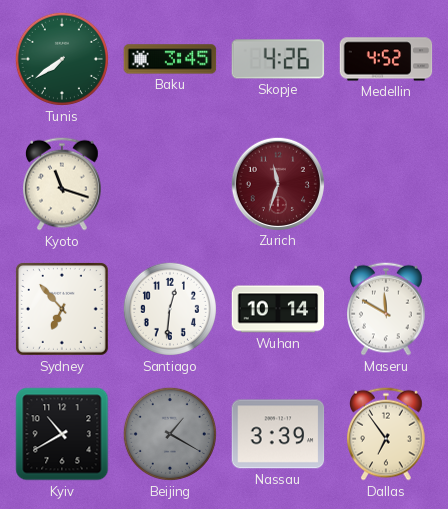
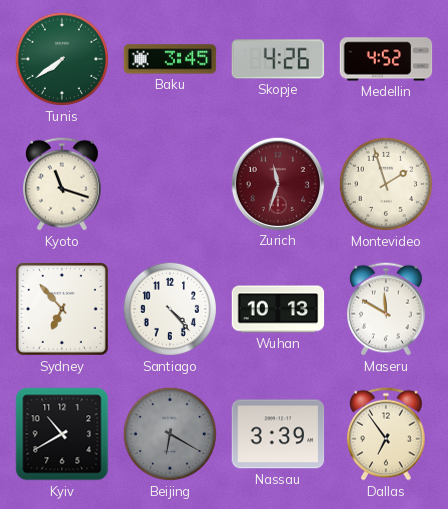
Montevideo: none -> 1:57
Santiago: 12:31 -> 4:23
Wuhan: 10:14 -> 10:13
Beijing: 1:20 -> 6:20
